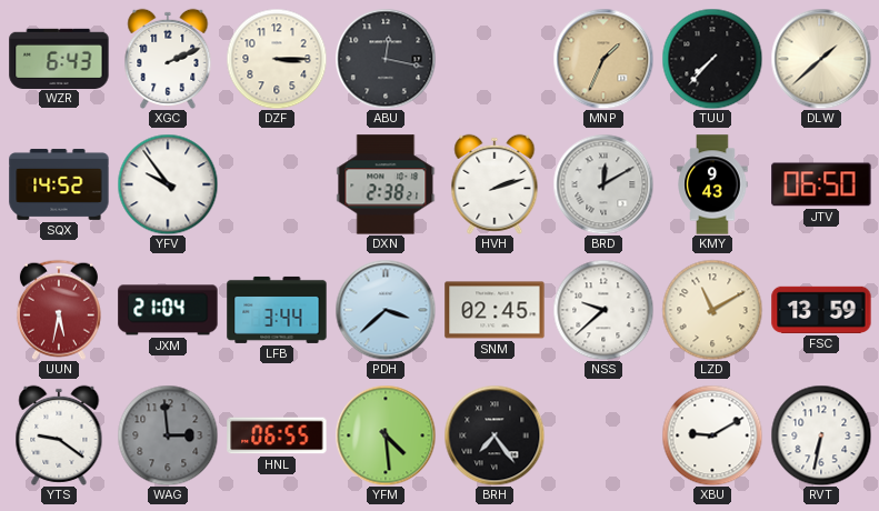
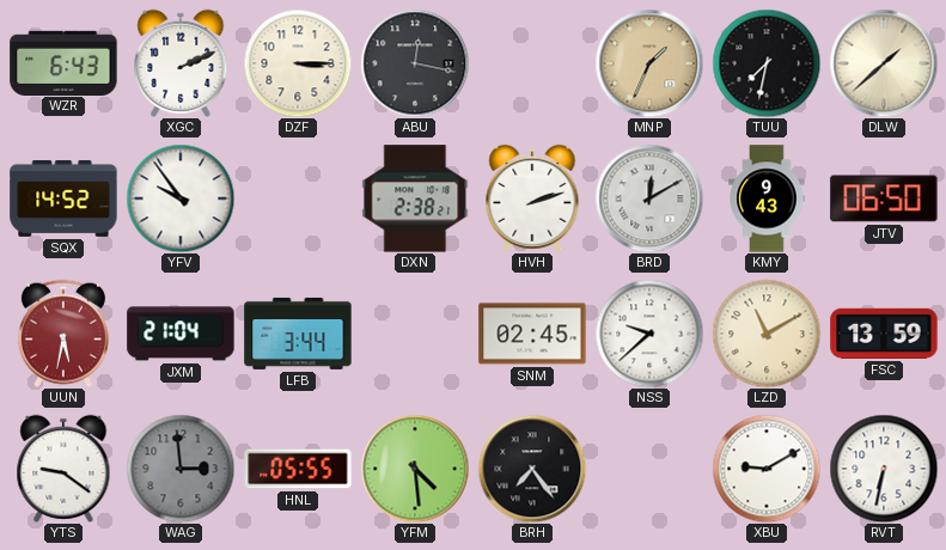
TUU: 7:37 -> 7:32
PDH: 3:38 -> none
HNL: 06:55 -> 05:55
